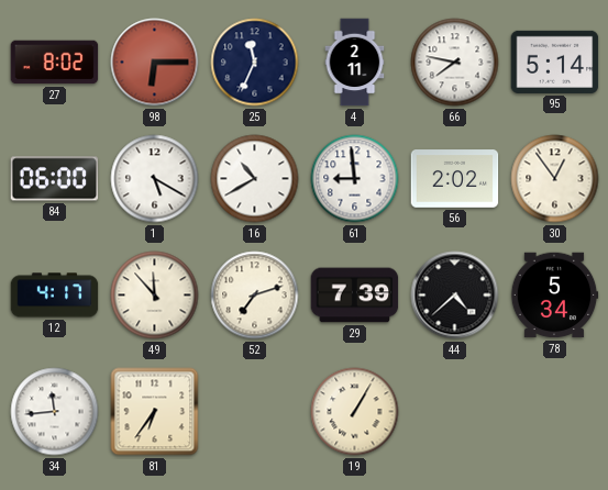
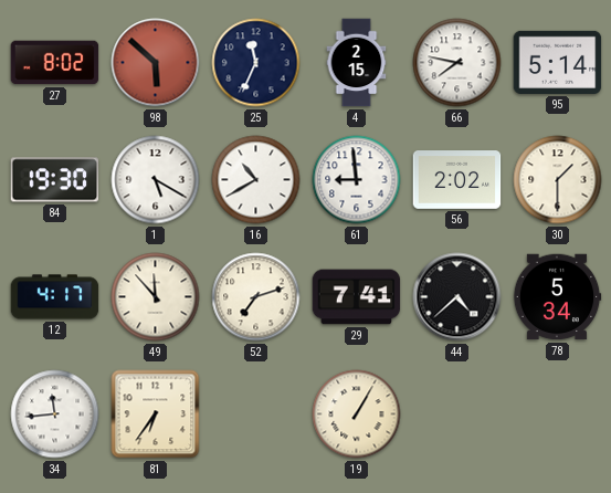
98: 6:15 -> 5:52
4: 2:11 -> 2:15
84: 06:00 -> 19:30
30: 12:54 -> 1:30
29: 7:39 -> 7:41
